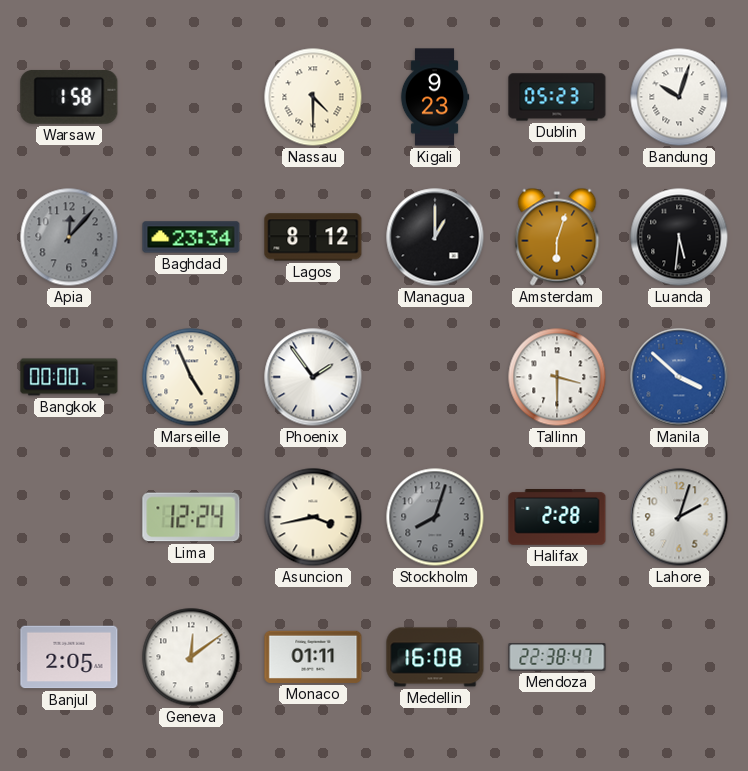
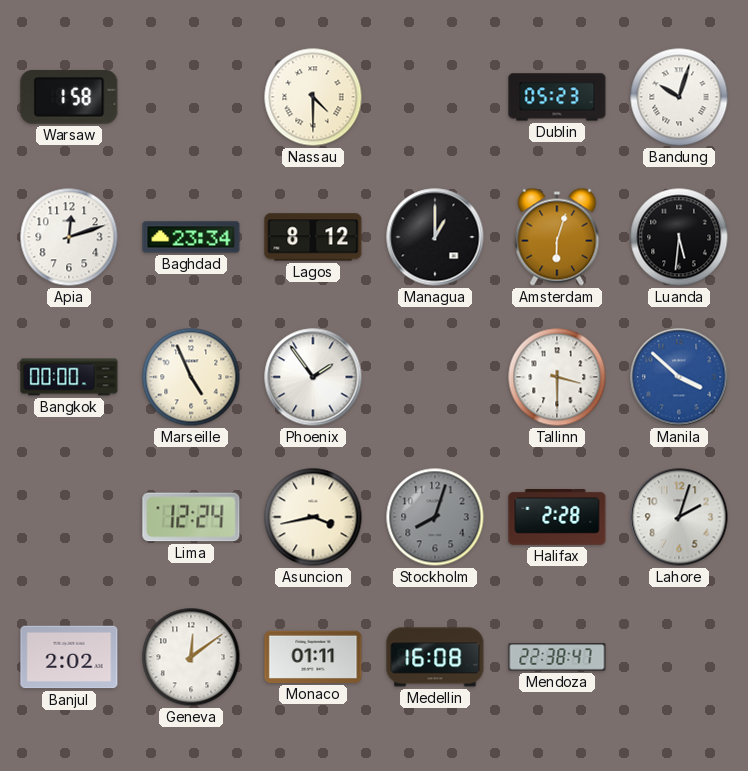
Kigali: 9:23 -> none
Apia: 12:07 -> 12:12
Apia dial: grey -> white
Banjul: 2:05 -> 2:02
